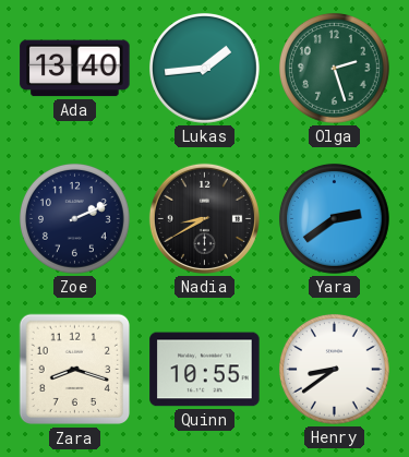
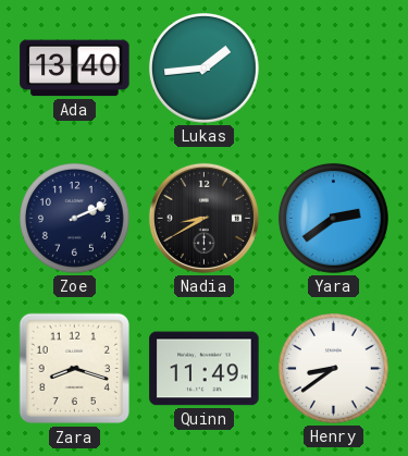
Olga: 2:27 -> none
Quinn: 10:55 -> 11:49
